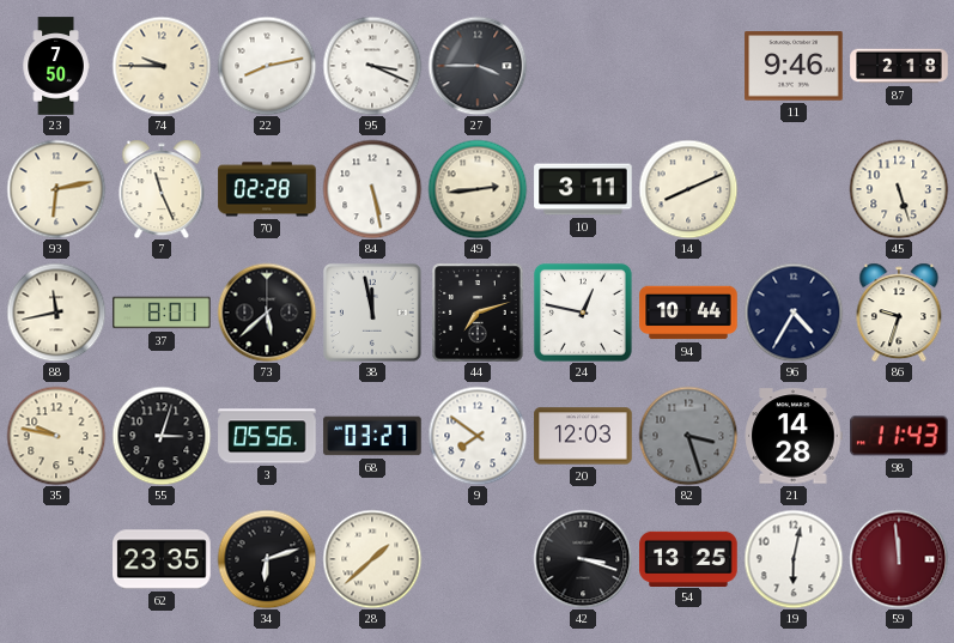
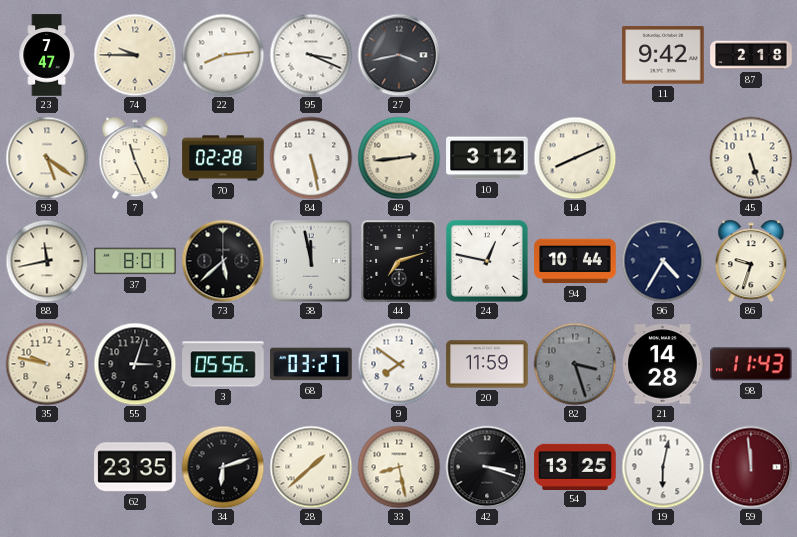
23: 7:50 -> 7:47
22: 8:13 -> 8:14
27: 3:45 -> 3:43
11: 9:46 -> 9:42
93: 6:13 -> 5:21
10: 3:11 -> 3:12
20: 12:03 -> 11:59
33: none -> 8:28
